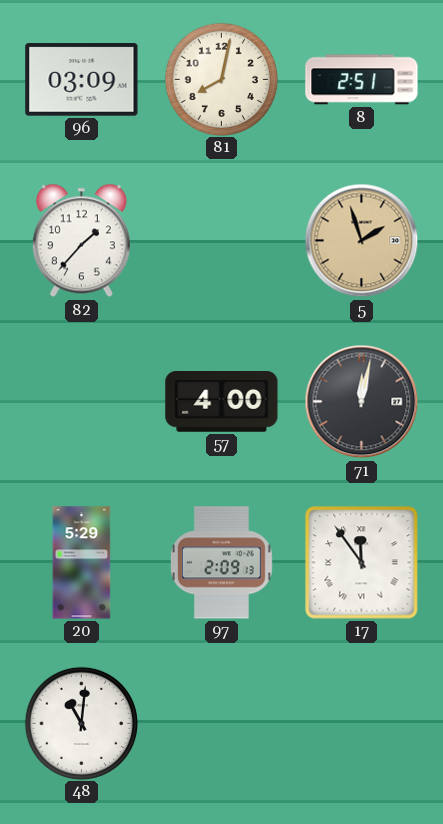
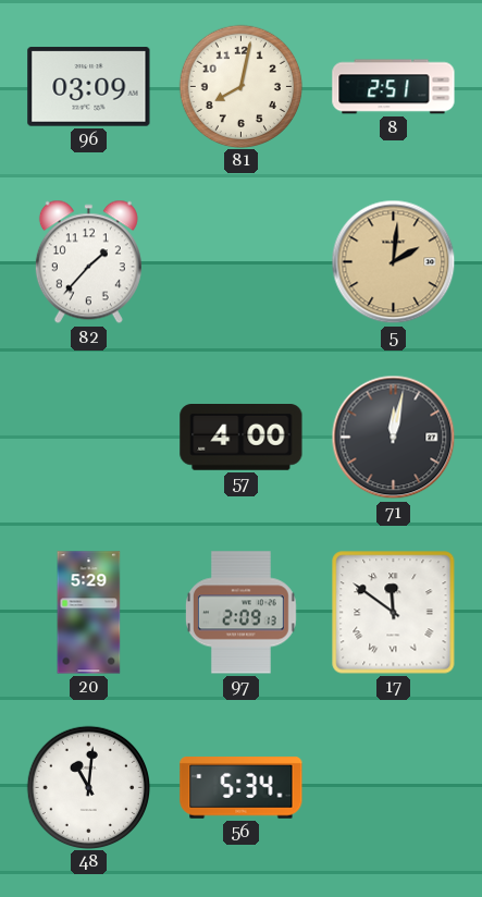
5: 1:57 -> 2:01
17: 11:54 -> 11:51
56: none -> 5:34
